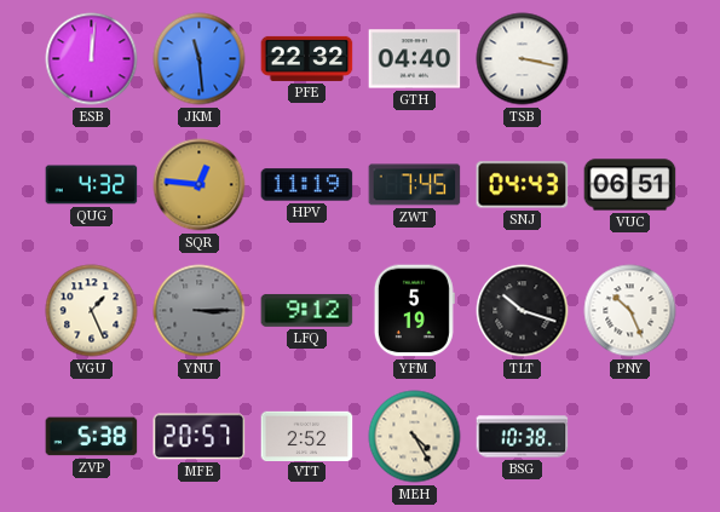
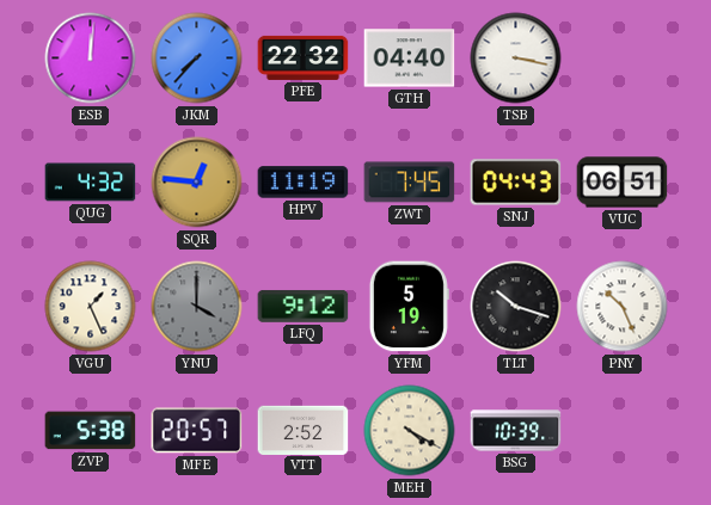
JKM: 11:29 -> 7:37
YNU: 3:15 -> 4:00
MEH: 4:25 -> 4:20
BSG: 10:38 -> 10:39
